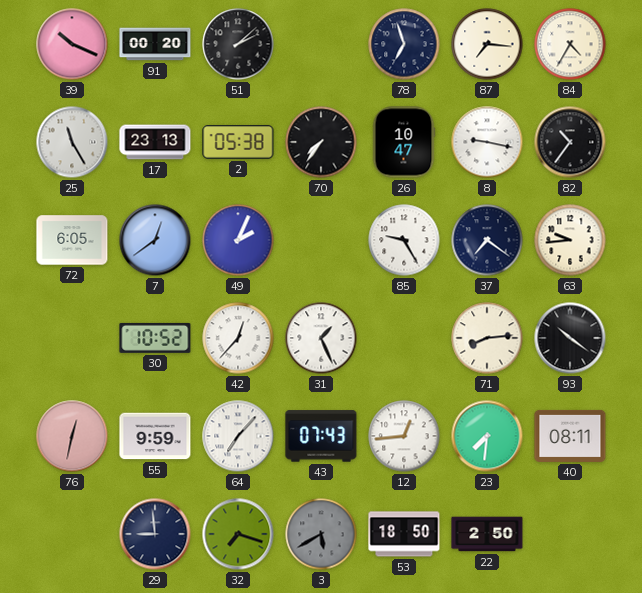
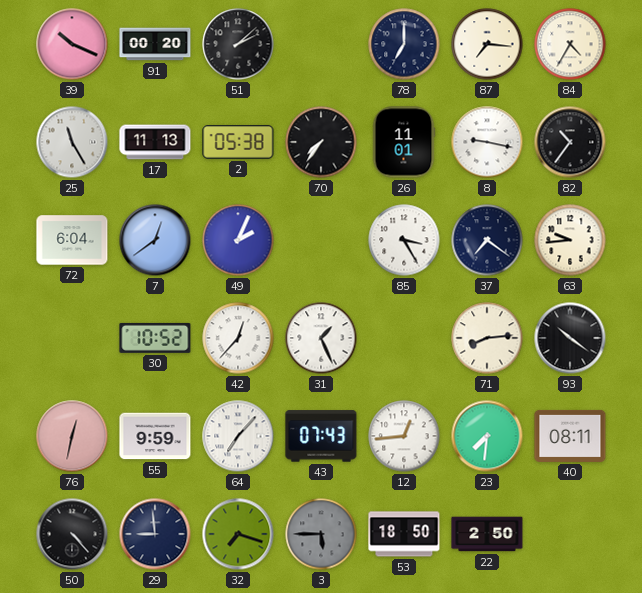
78: 6:57 -> 7:00
17: 23:13 -> 11:13
26: 10:47 -> 11:01
72: 6:05 -> 6:04
85: 9:25 -> 3:25
50: none -> 4:23
3: 5:40 -> 5:45
